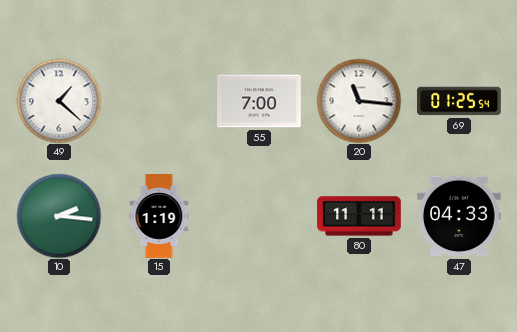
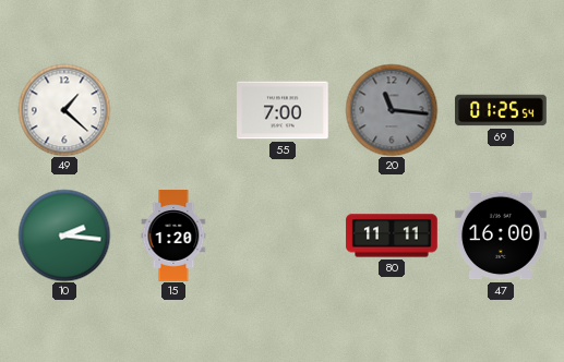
20 dial: white -> grey
15: 1:19 -> 1:20
47: 04:33 -> 16:00
